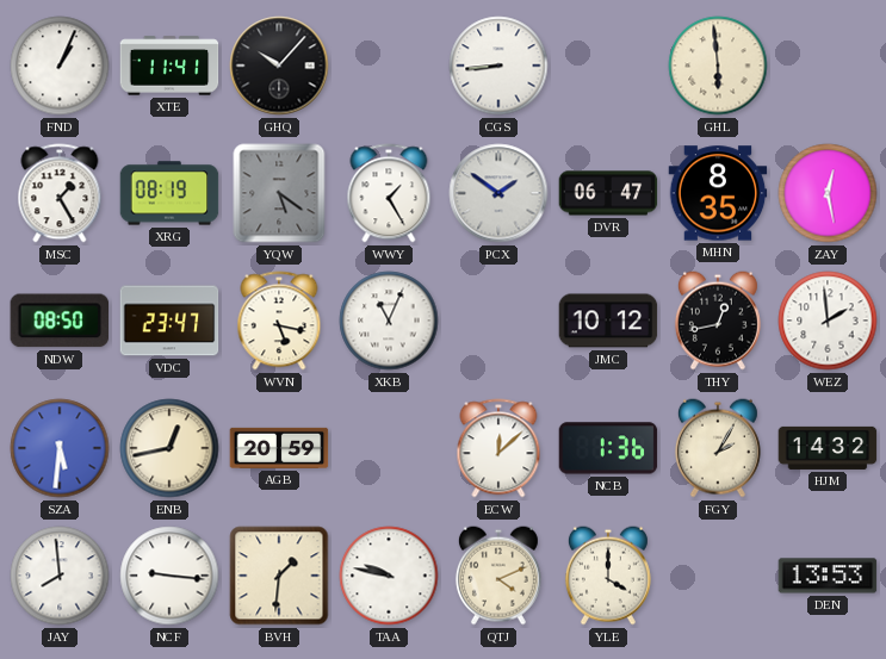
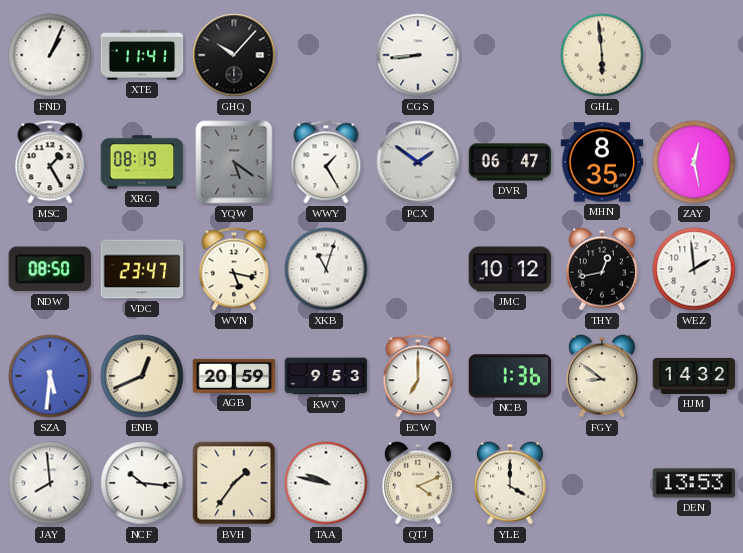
XKB: 11:04 -> 11:03
ENB: 12:43 -> 12:41
KWV: none -> 9:53
ECW: 12:08 -> 7:00
FGY: 2:05 -> 8:51
NCF: 9:16 -> 10:16
BVH: 1:31 -> 1:36
